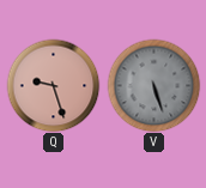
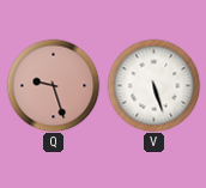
V dial: grey -> white
